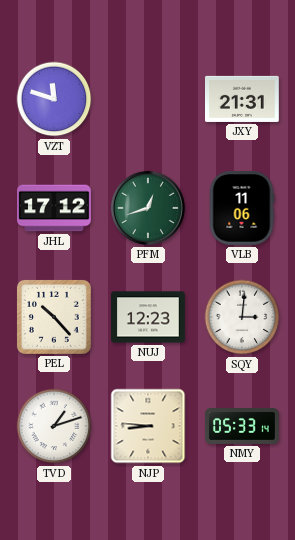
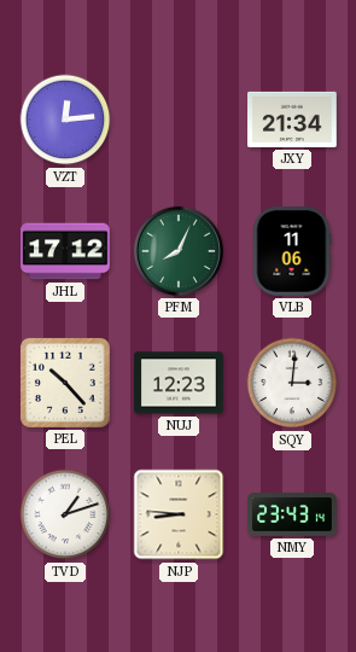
VZT: 11:48 -> 12:14
JXY: 21:31 -> 21:34
PFM: 12:42 -> 8:04
NMY: 05:33 -> 23:43
